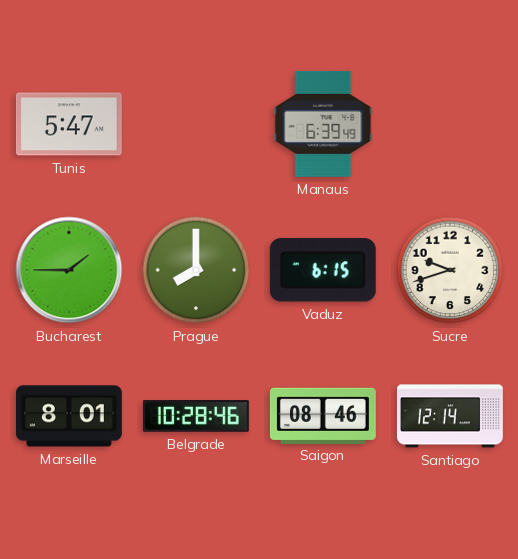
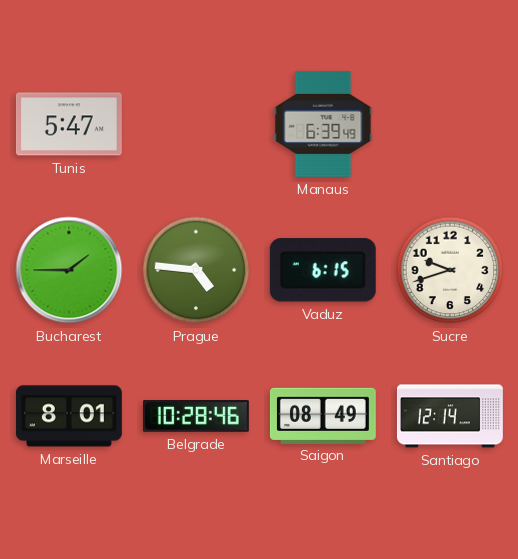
Prague: 8:00 -> 4:46
Saigon: 08:46 -> 08:49
